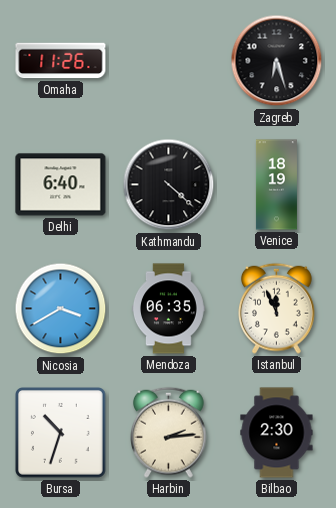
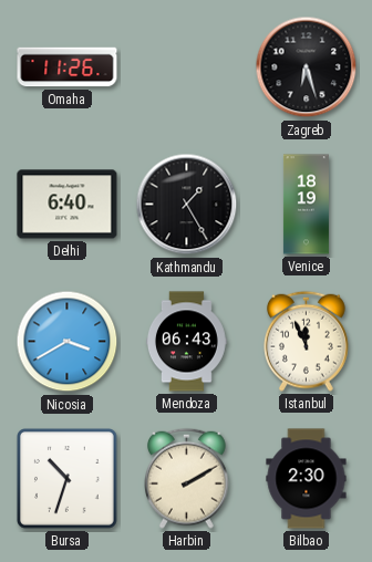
Kathmandu: 4:22 -> 1:25
Mendoza: 06:35 -> 06:43
Harbin: 2:14 -> 2:10
